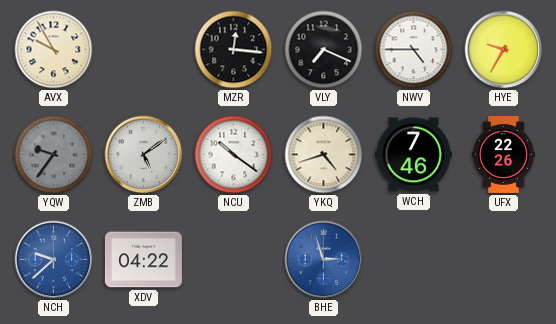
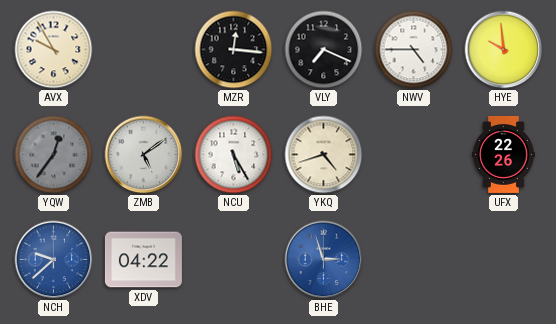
HYE: 9:35 -> 9:59
YQW: 9:36 -> 12:36
NCU: 10:21 -> 5:25
WCH: 7:46 -> none
